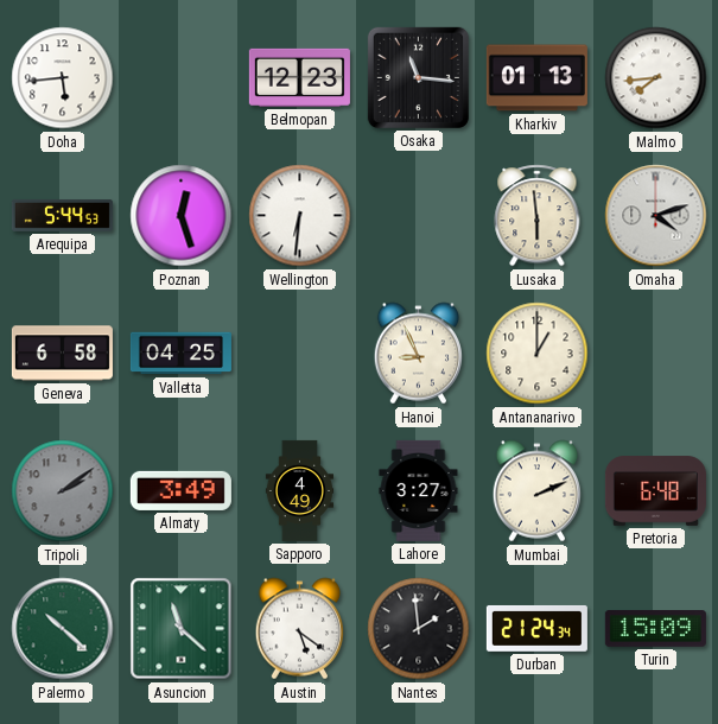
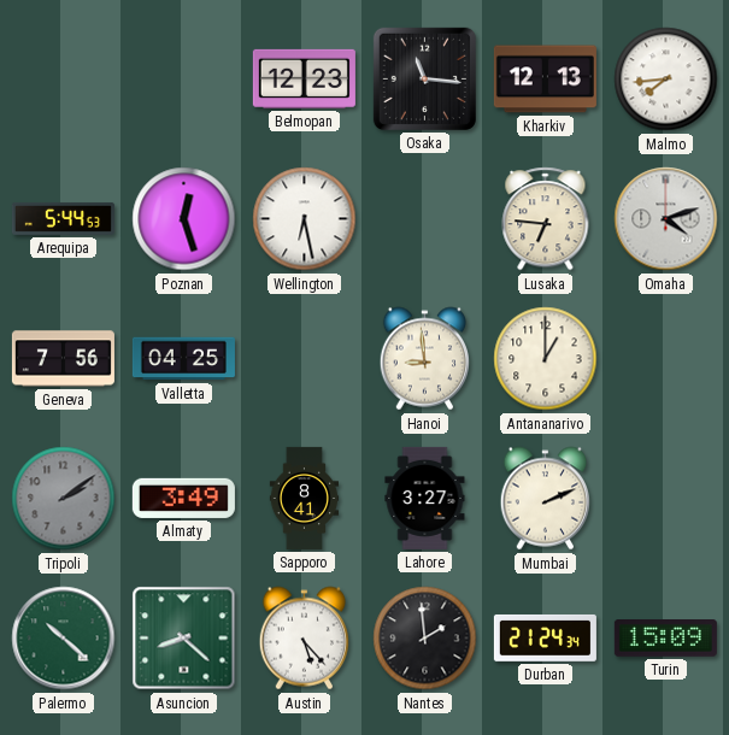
Doha: 5:44 -> none
Kharkiv: 01:13 -> 12:13
Wellington: 6:31 -> 6:28
Lusaka: 5:59 -> 6:46
Geneva: 6:58 -> 7:56
Hanoi: 8:56 -> 8:59
Sapporo: 4:49 -> 8:41
Pretoria: 6:48 -> none
Asuncion: 11:22 -> 8:22
Austin: 5:21 -> 5:23
